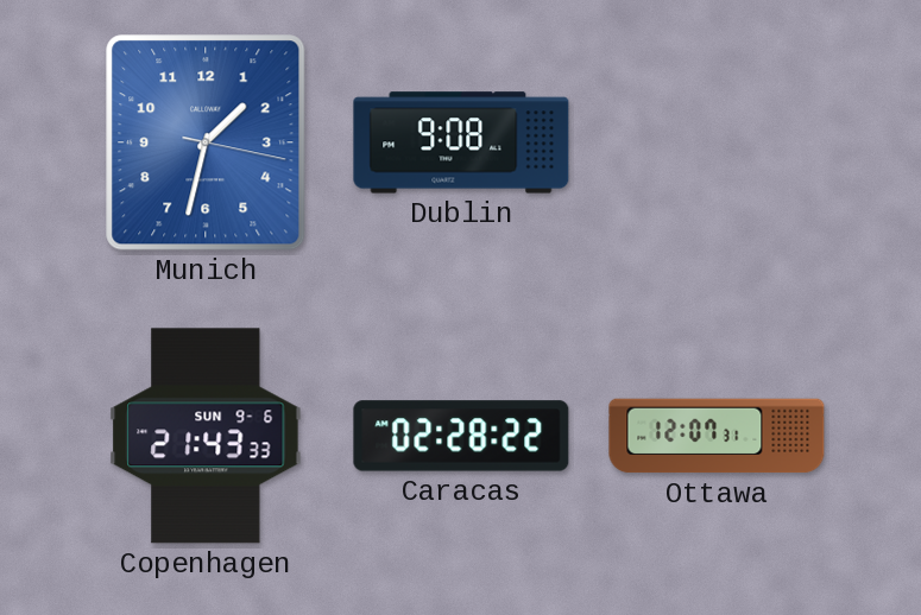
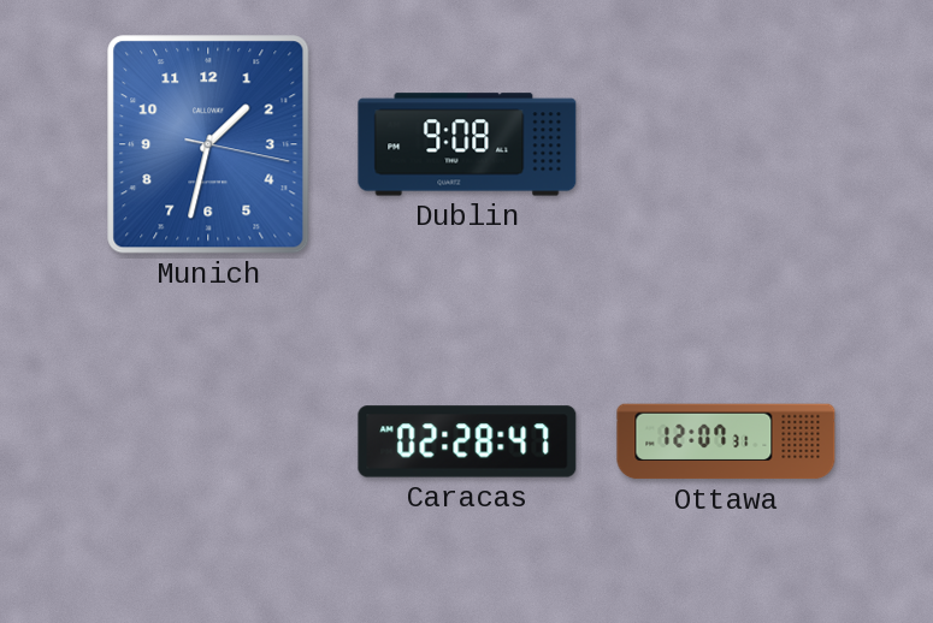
Copenhagen: 21:43 -> none
Caracas: 02:28:22 -> 02:28:47
